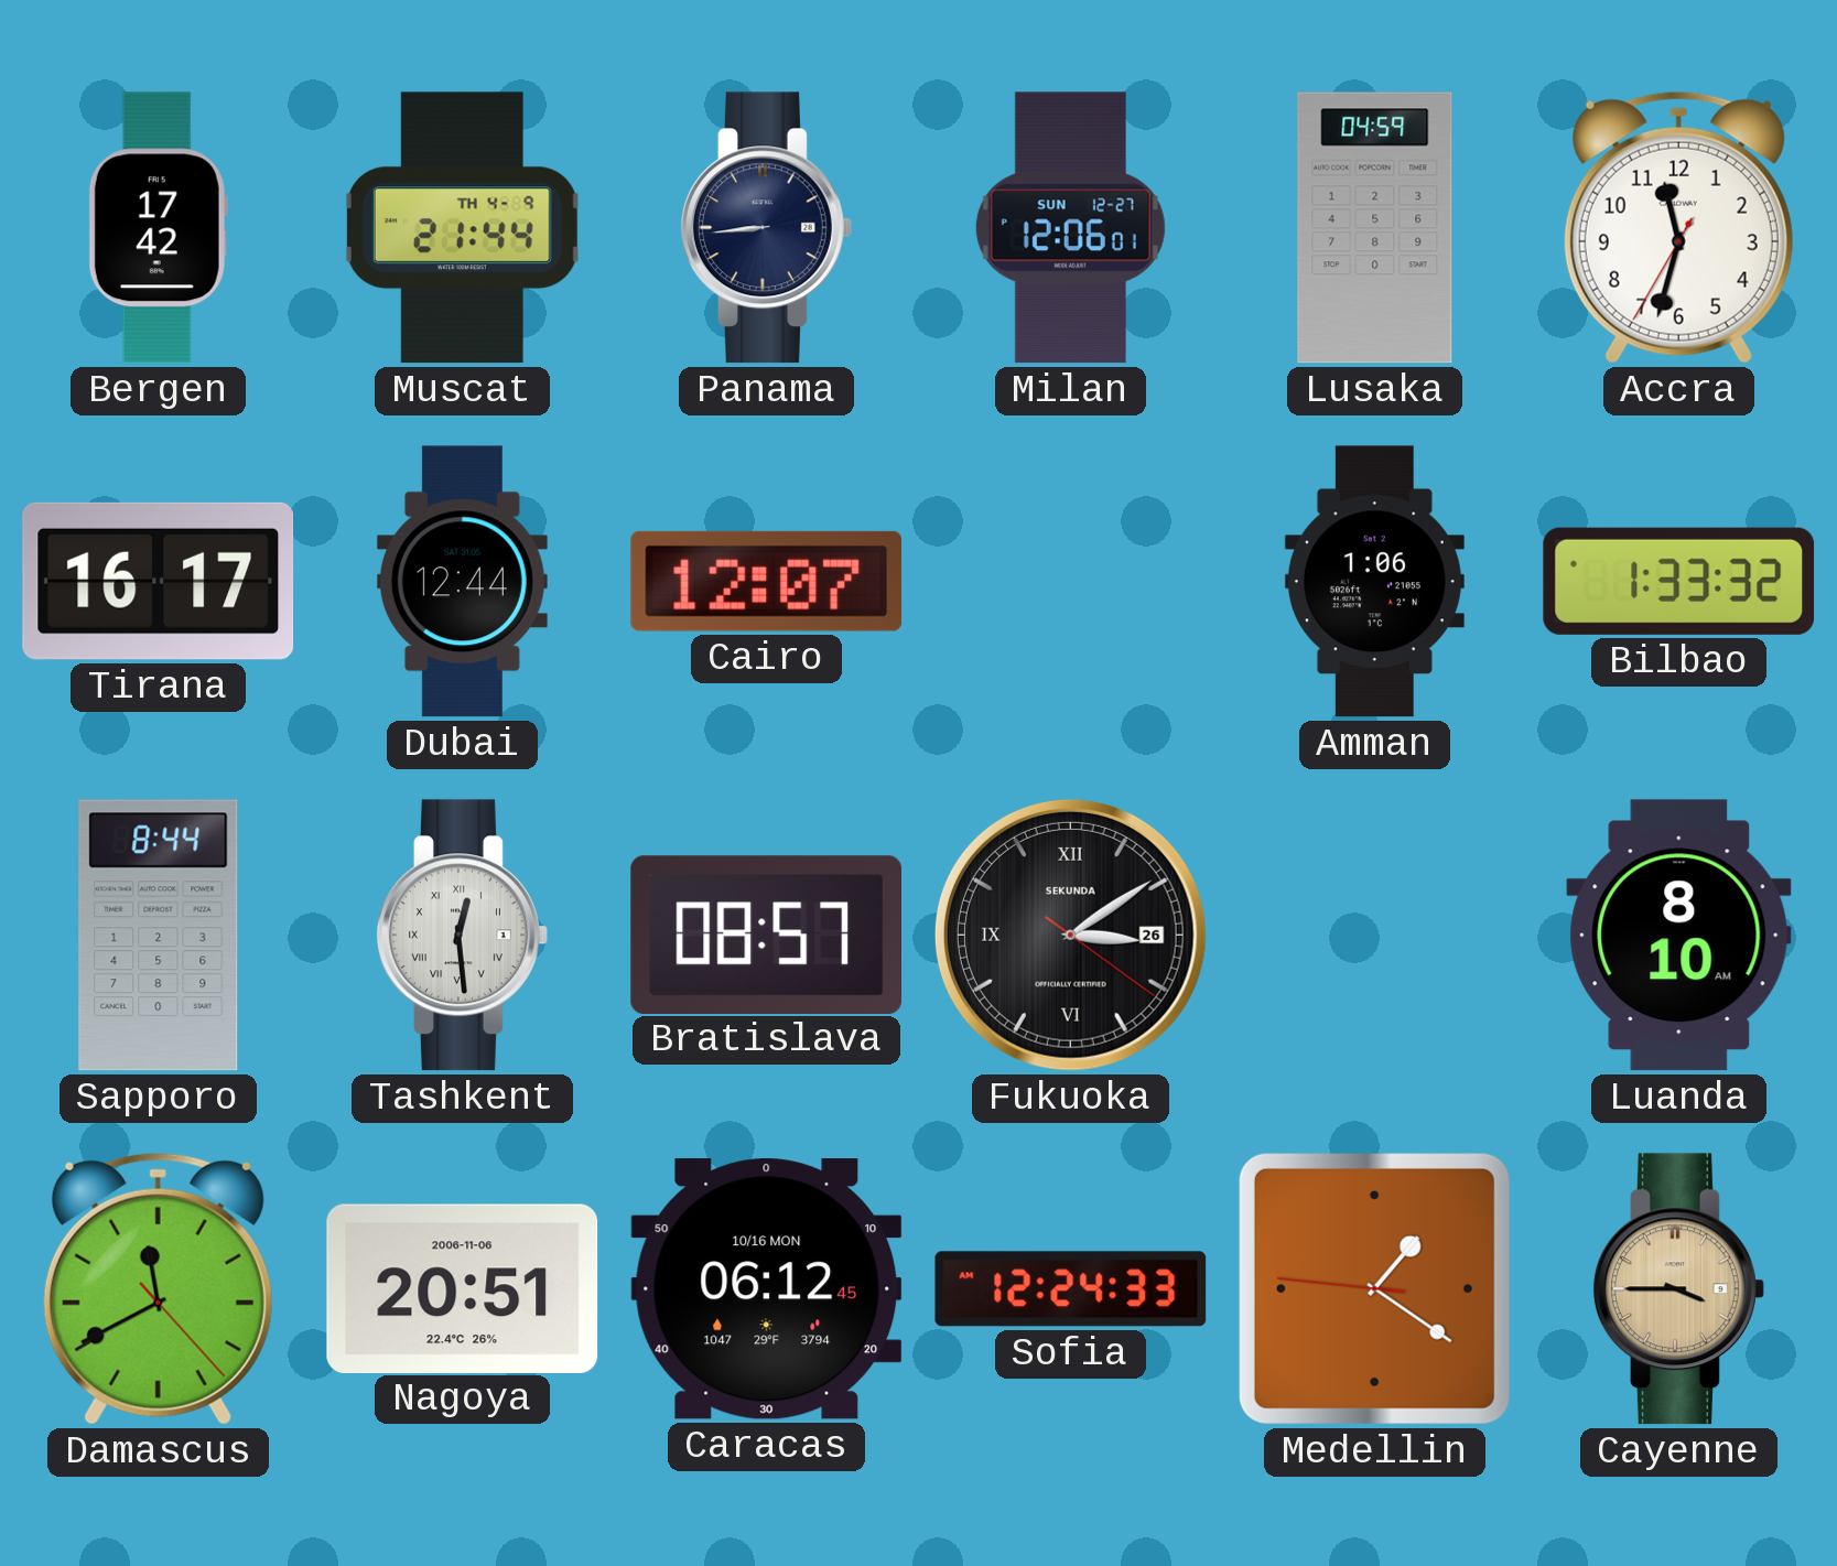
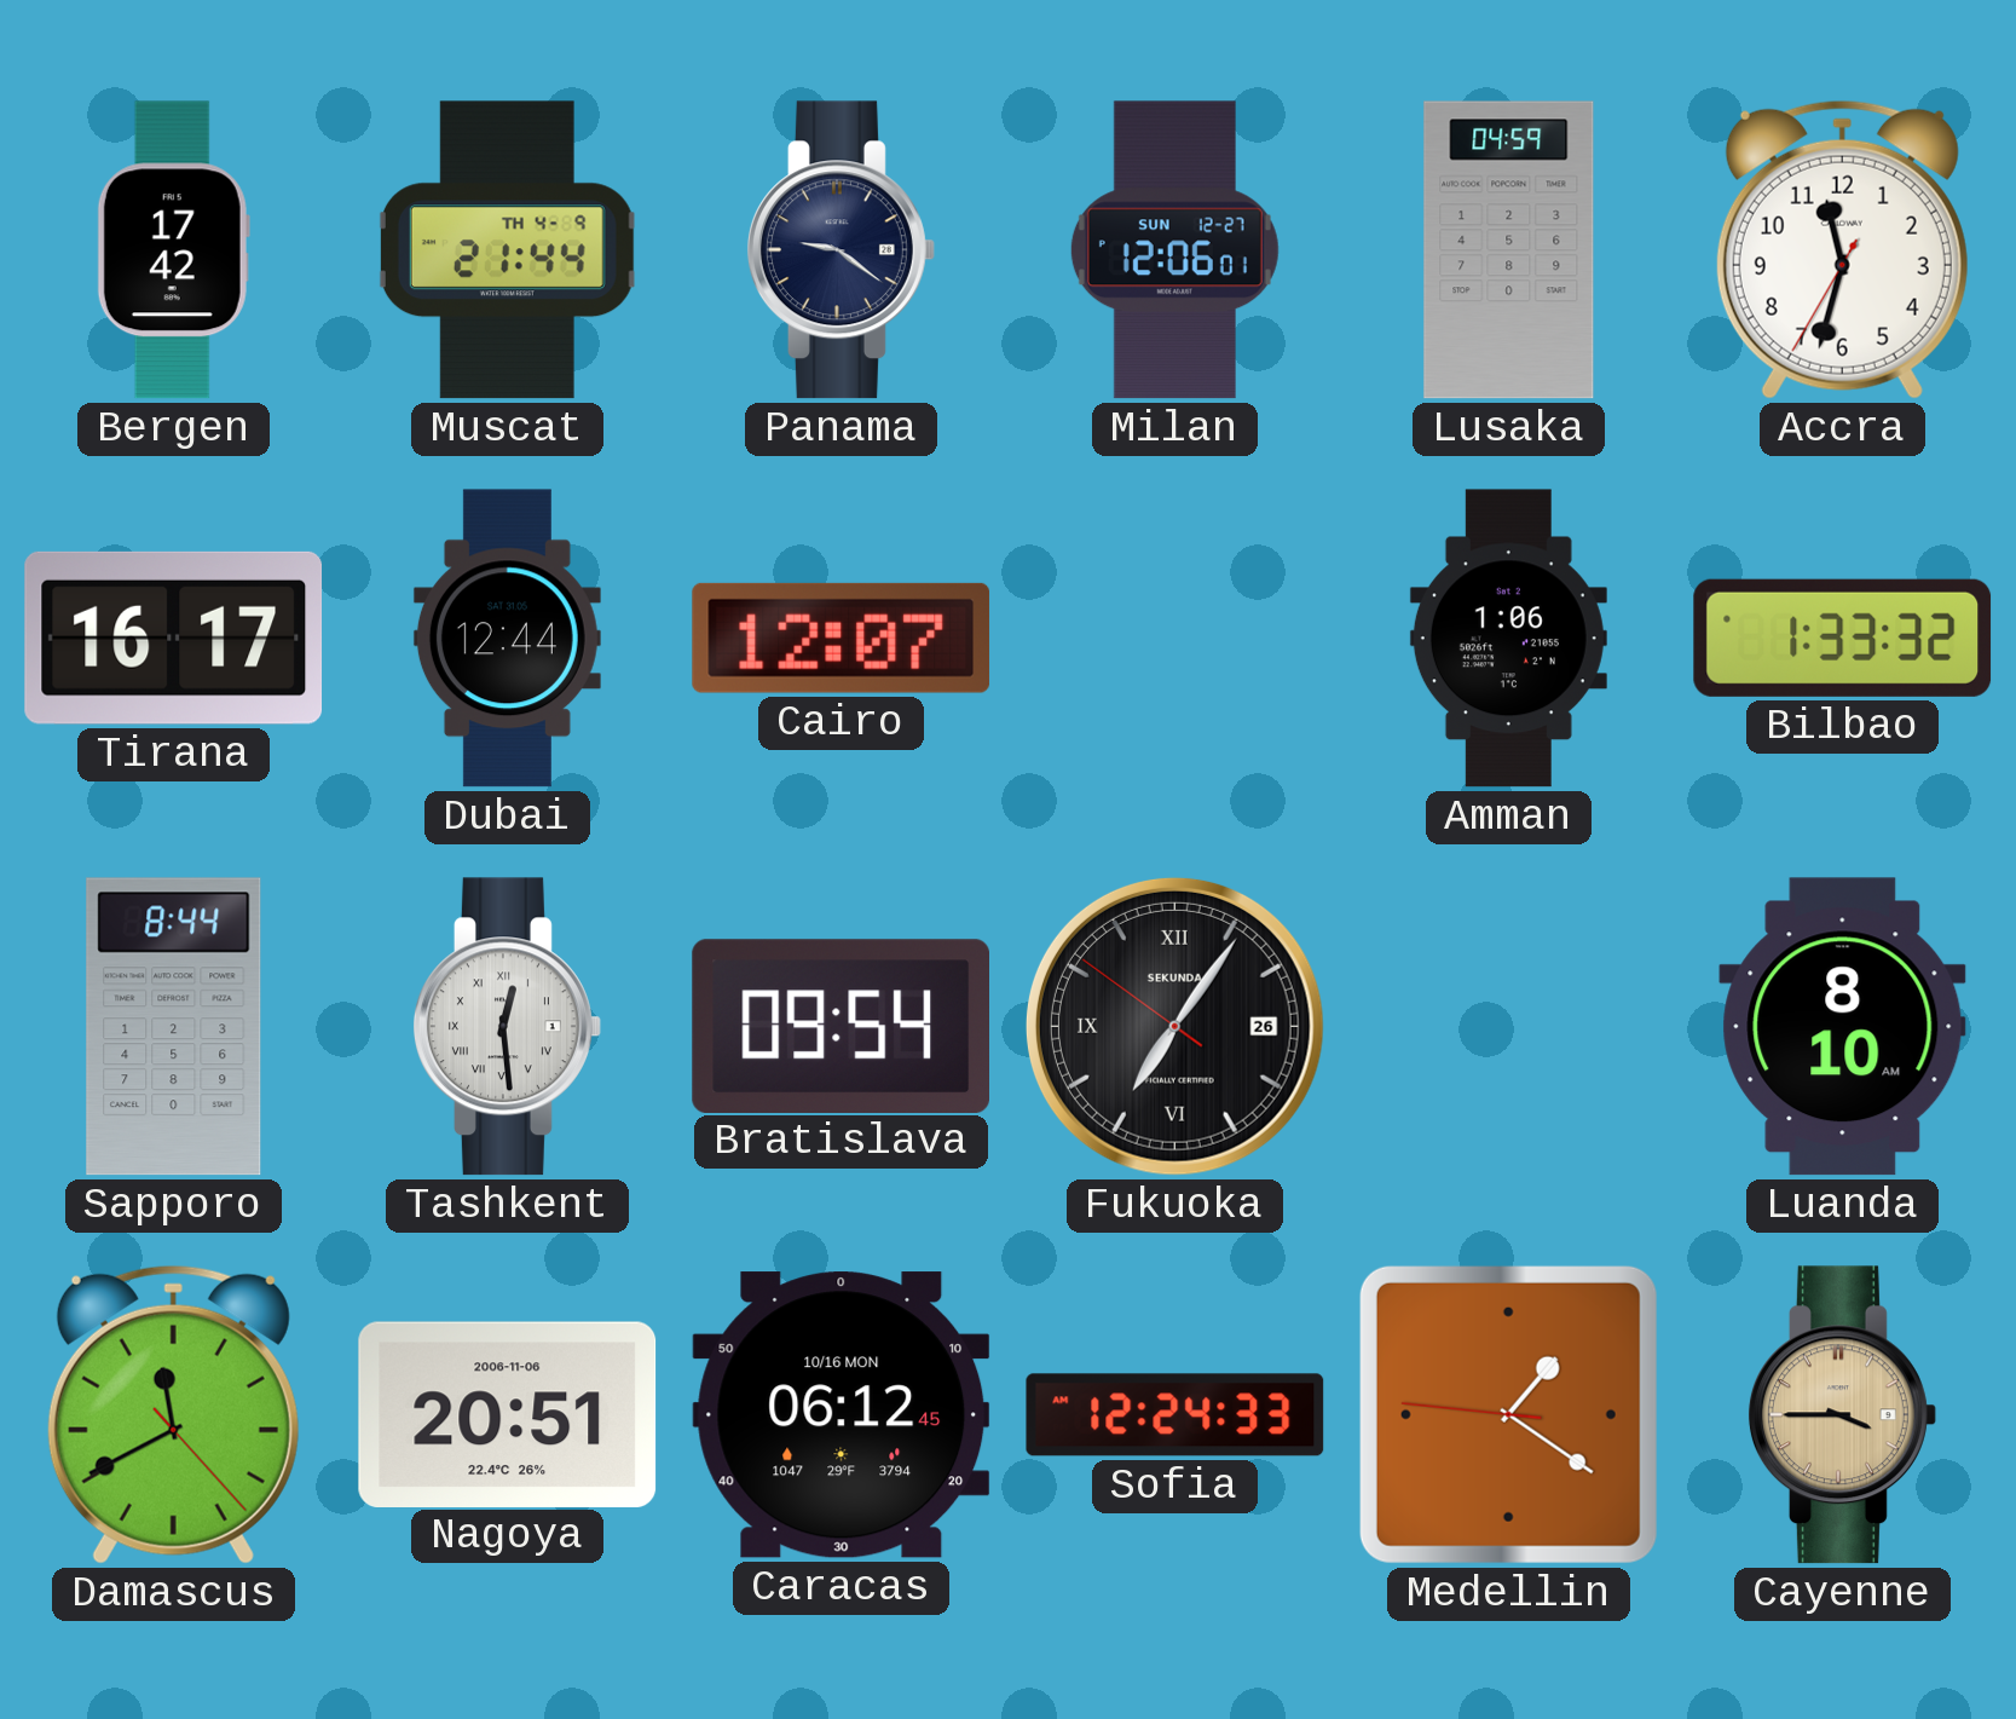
Panama: 8:44 -> 9:21
Bratislava: 08:57 -> 09:54
Fukuoka: 3:09 -> 7:05
